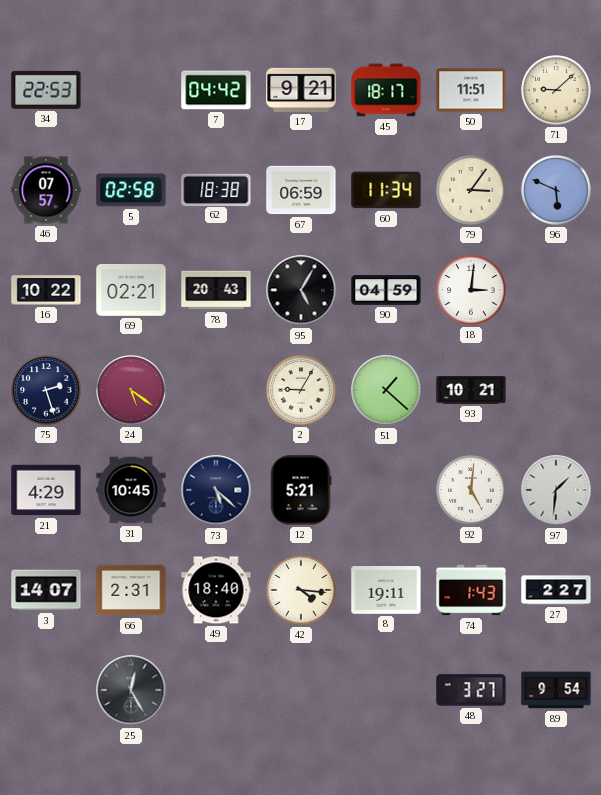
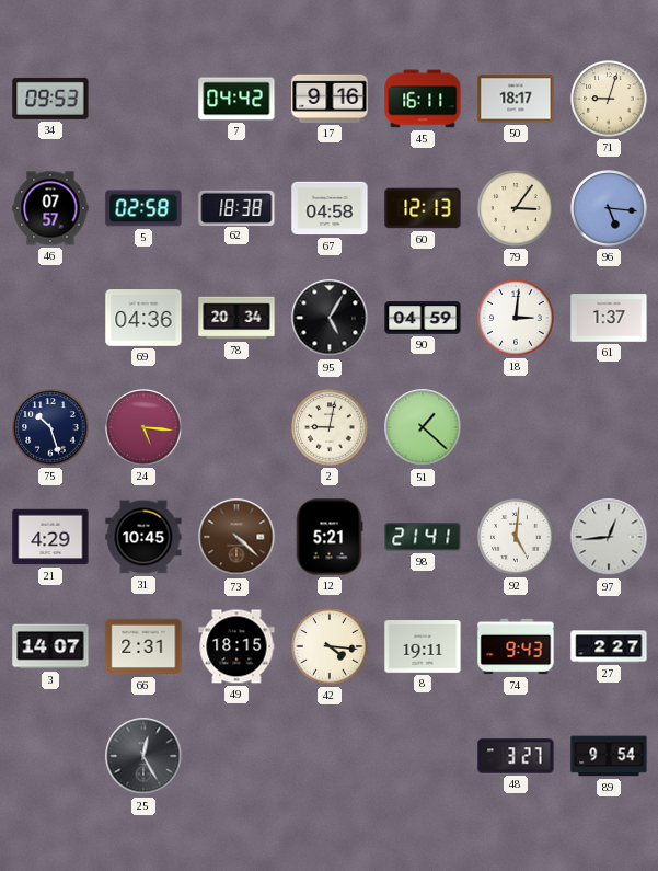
34: 22:53 -> 09:53
17: 9:21 -> 9:16
45: 18:17 -> 16:11
50: 11:51 -> 18:17
71: 9:08 -> 9:03
67: 06:59 -> 04:58
60: 11:34 -> 12:13
96: 5:49 -> 5:16
16: 10:22 -> none
69: 02:21 -> 04:36
78: 20:43 -> 20:34
61: none -> 1:37
75: 2:27 -> 10:27
24: 5:21 -> 5:16
2: 9:05 -> 9:02
93: 10:21 -> none
73: 5:22 -> 4:22
73 dial: navy -> brown
98: none -> 21:41
97: 1:31 -> 12:44
49: 18:40 -> 18:15
74: 1:43 -> 9:43
